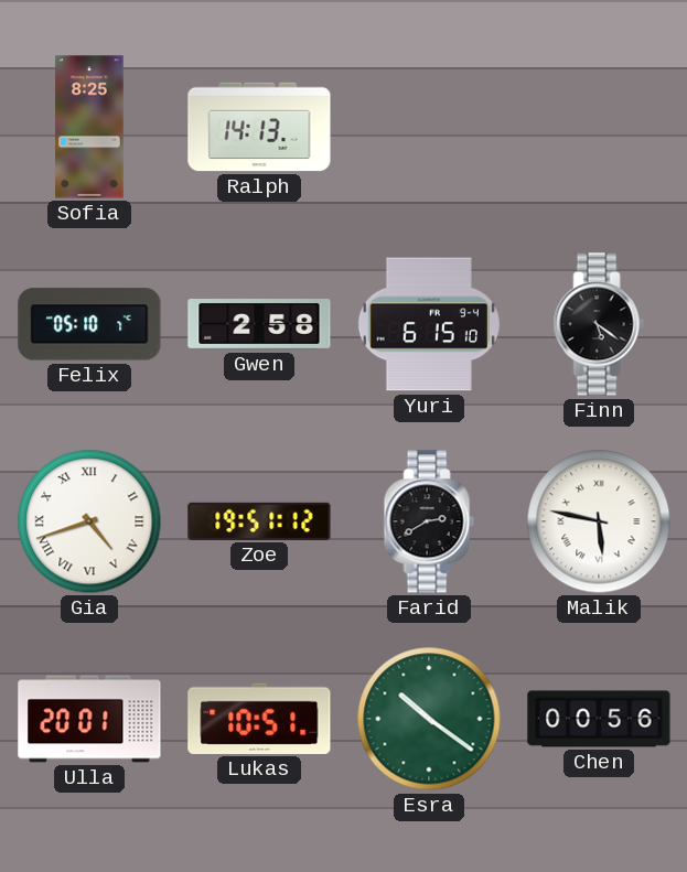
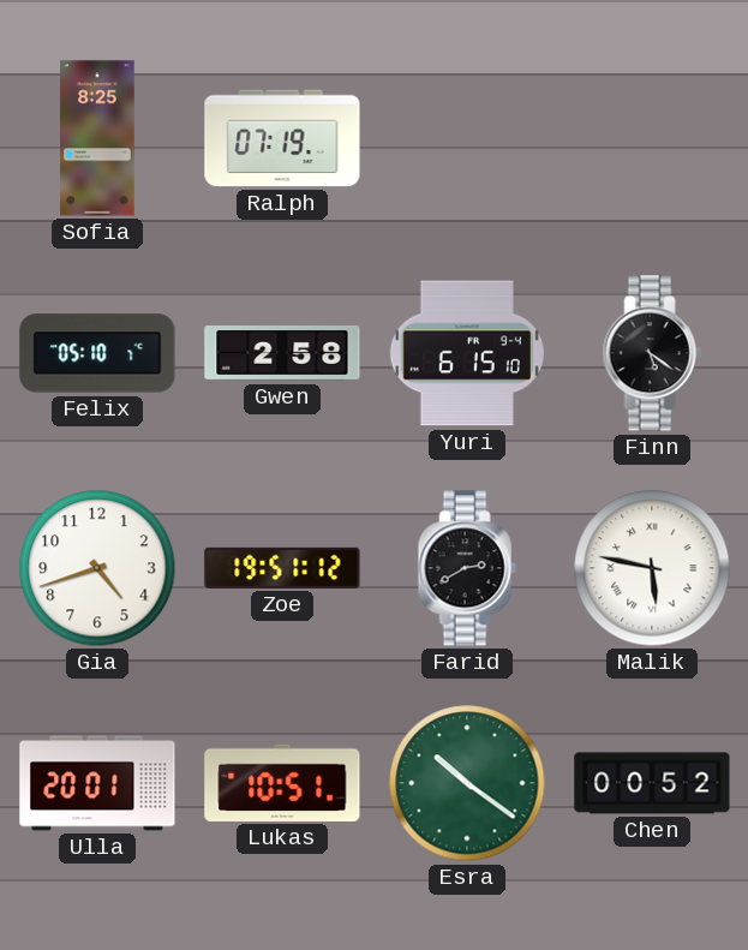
Ralph: 14:13 -> 07:19
Gia numerals: Roman -> Arabic
Chen: 00:56 -> 00:52
